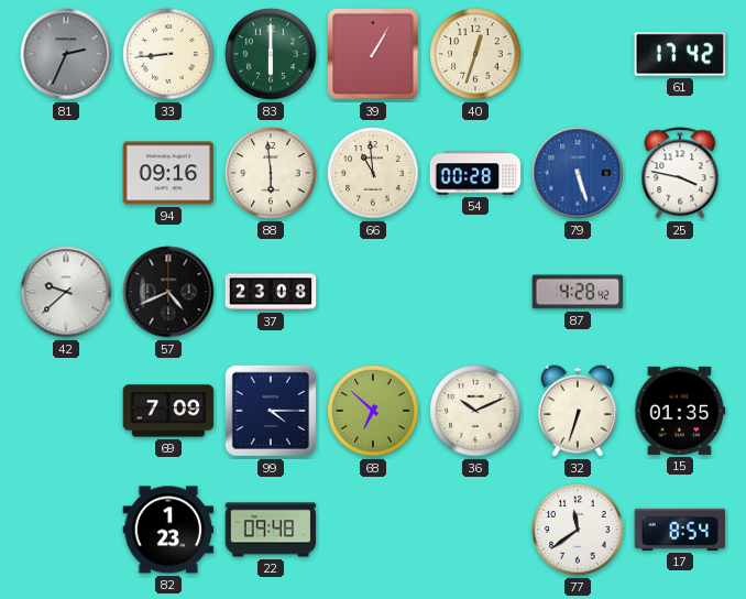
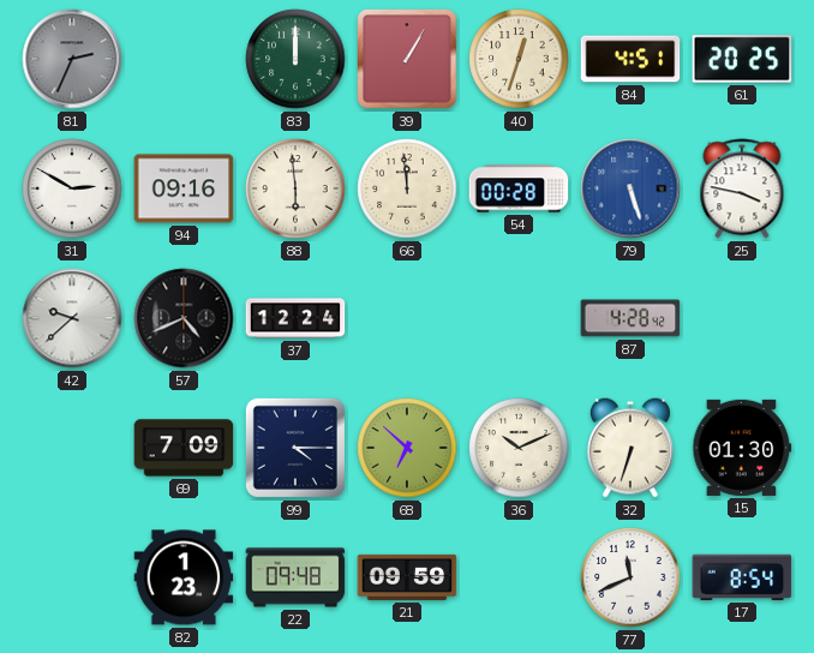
33: 8:44 -> none
83: 6:00 -> 12:00
84: none -> 4:51
61: 17:42 -> 20:25
31: none -> 2:50
66: 10:59 -> 11:59
37: 23:08 -> 12:24
15: 01:35 -> 01:30
21: none -> 09:59
77: 11:39 -> 11:41
